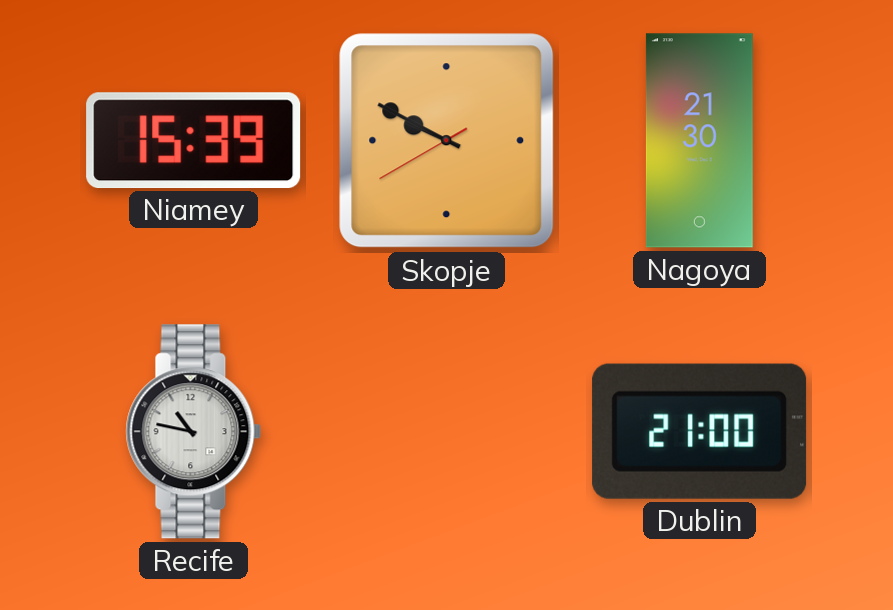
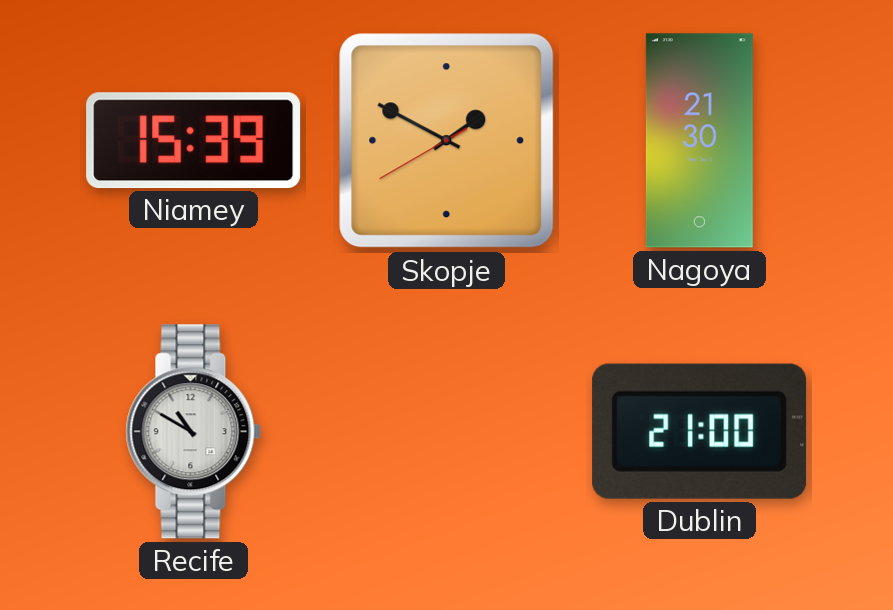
Skopje: 9:49 -> 1:49
Recife: 10:47 -> 10:50
